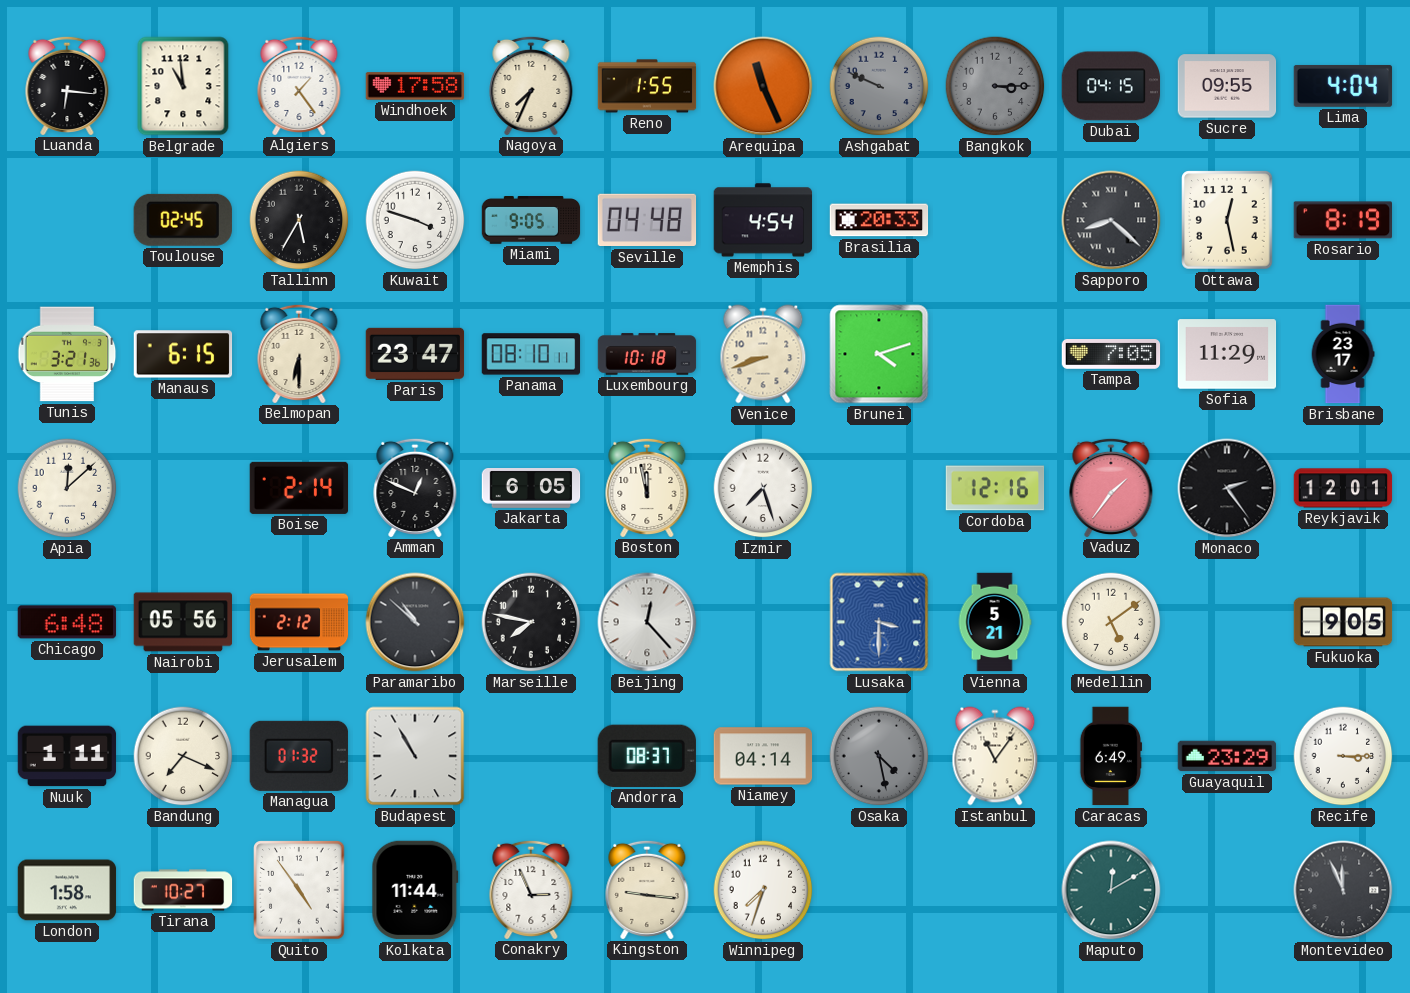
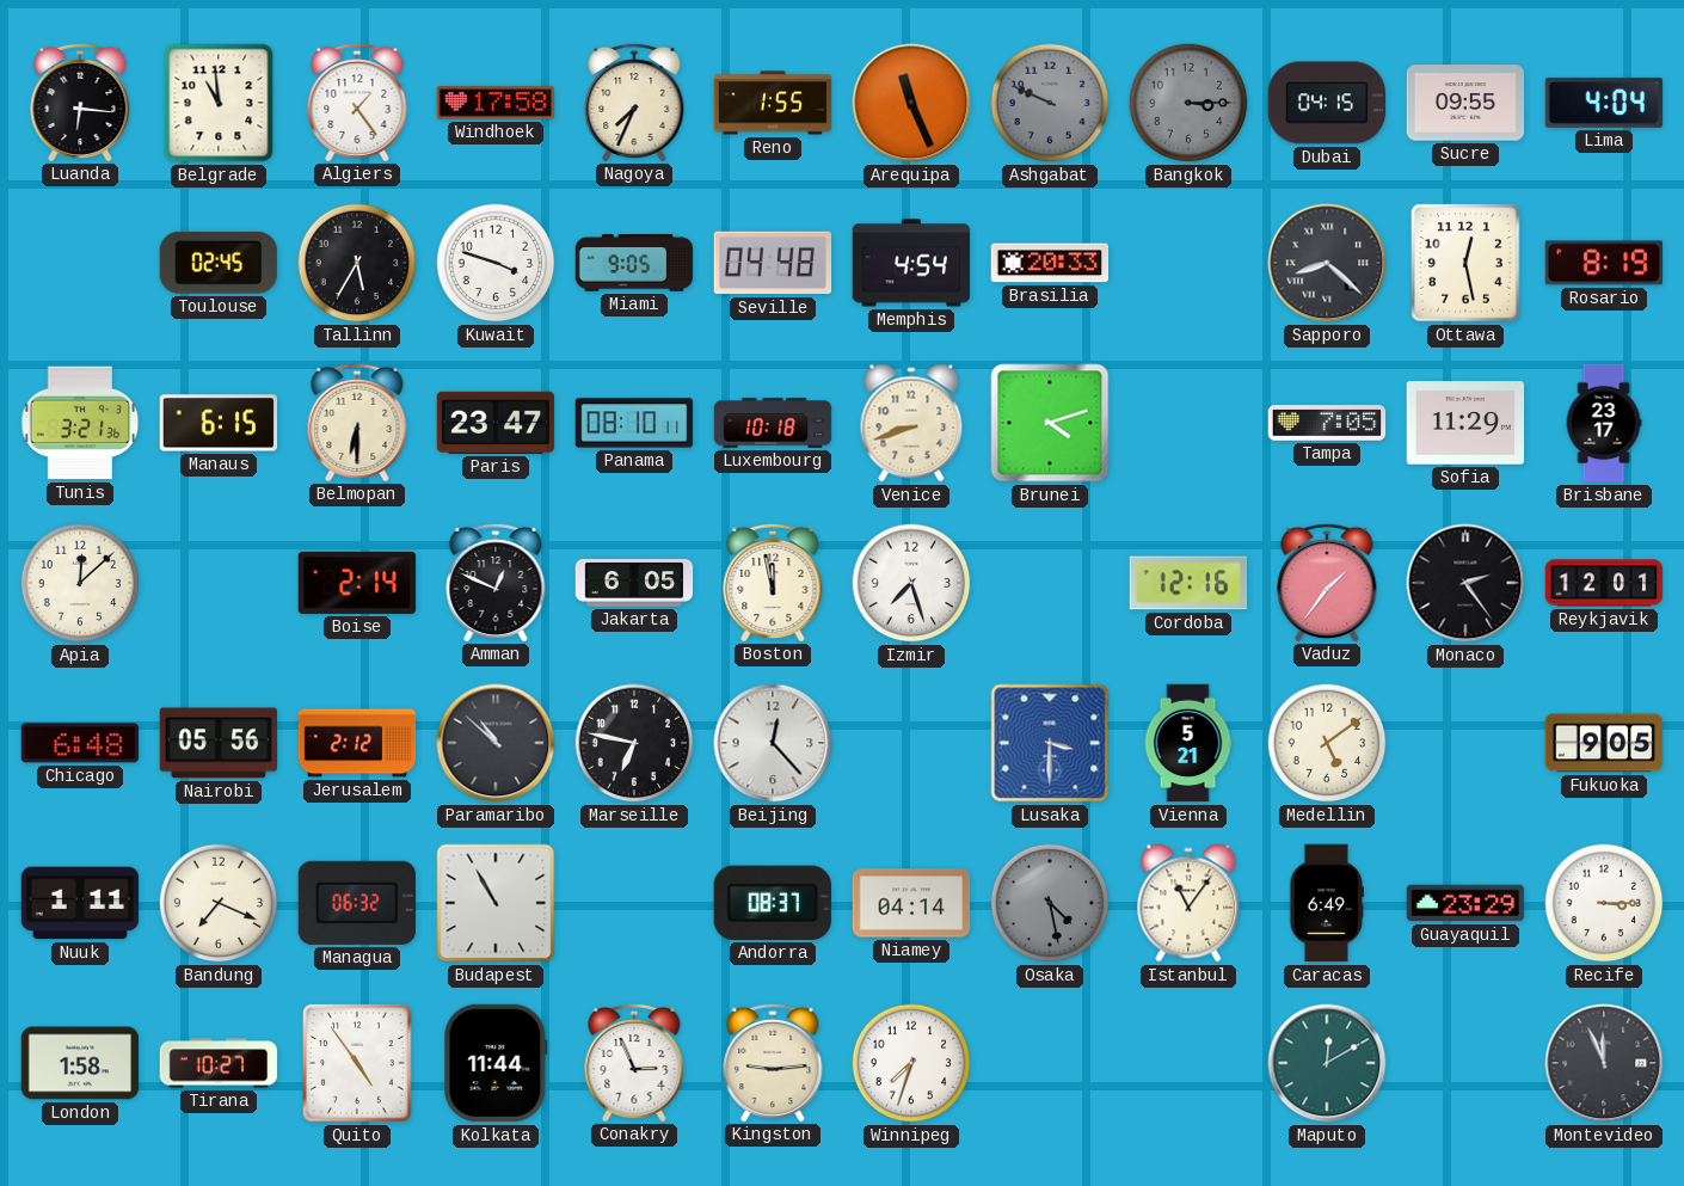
Marseille: 7:47 -> 6:47
Managua: 01:32 -> 06:32
Kingston: 9:16 -> 9:14
